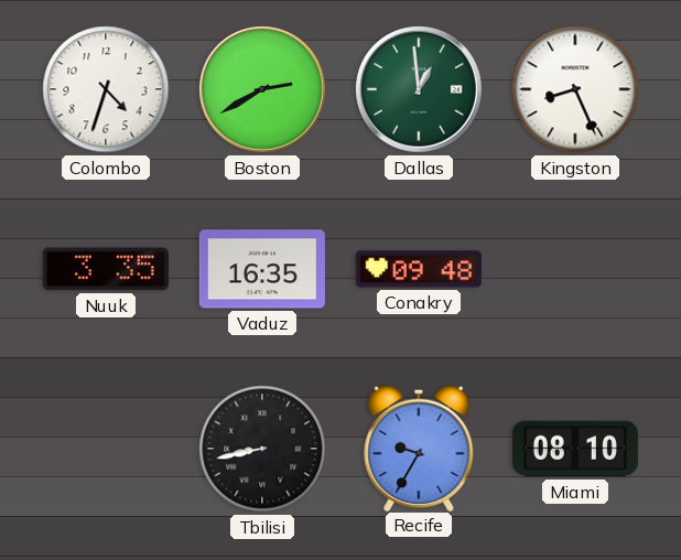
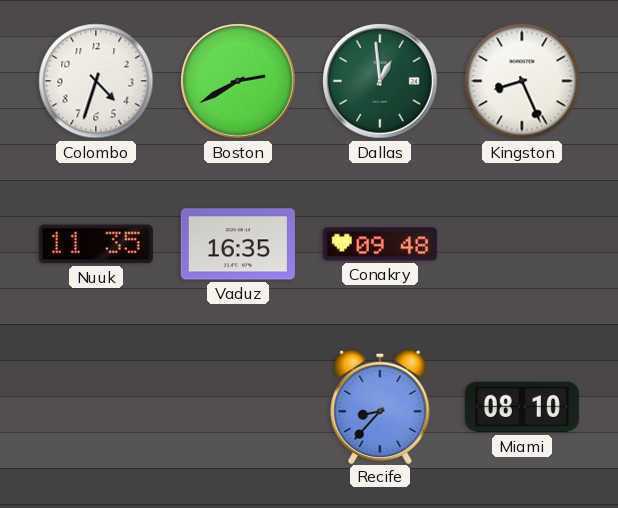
Nuuk: 3:35 -> 11:35
Tbilisi: 8:43 -> none
Recife: 9:35 -> 8:37
